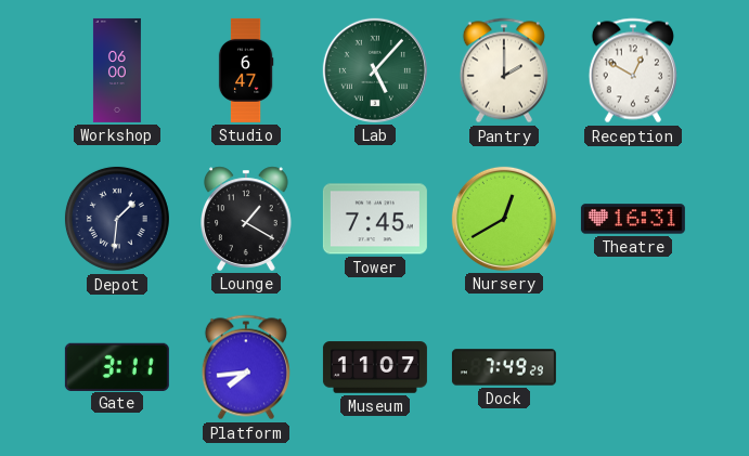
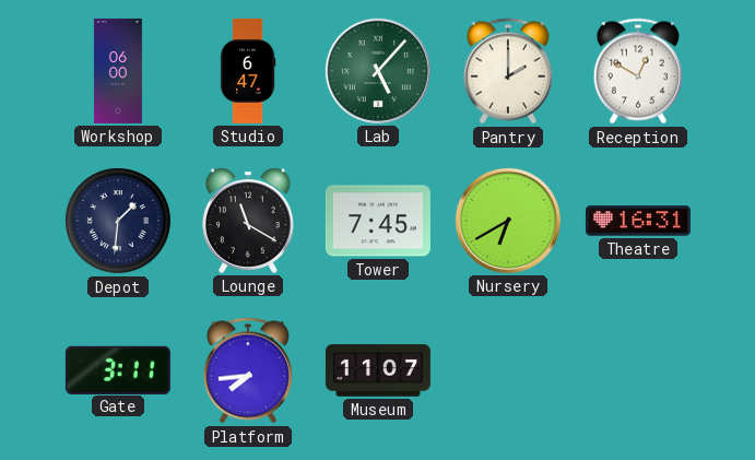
Lounge: 1:20 -> 11:20
Nursery: 12:40 -> 6:40
Dock: 7:49 -> none
